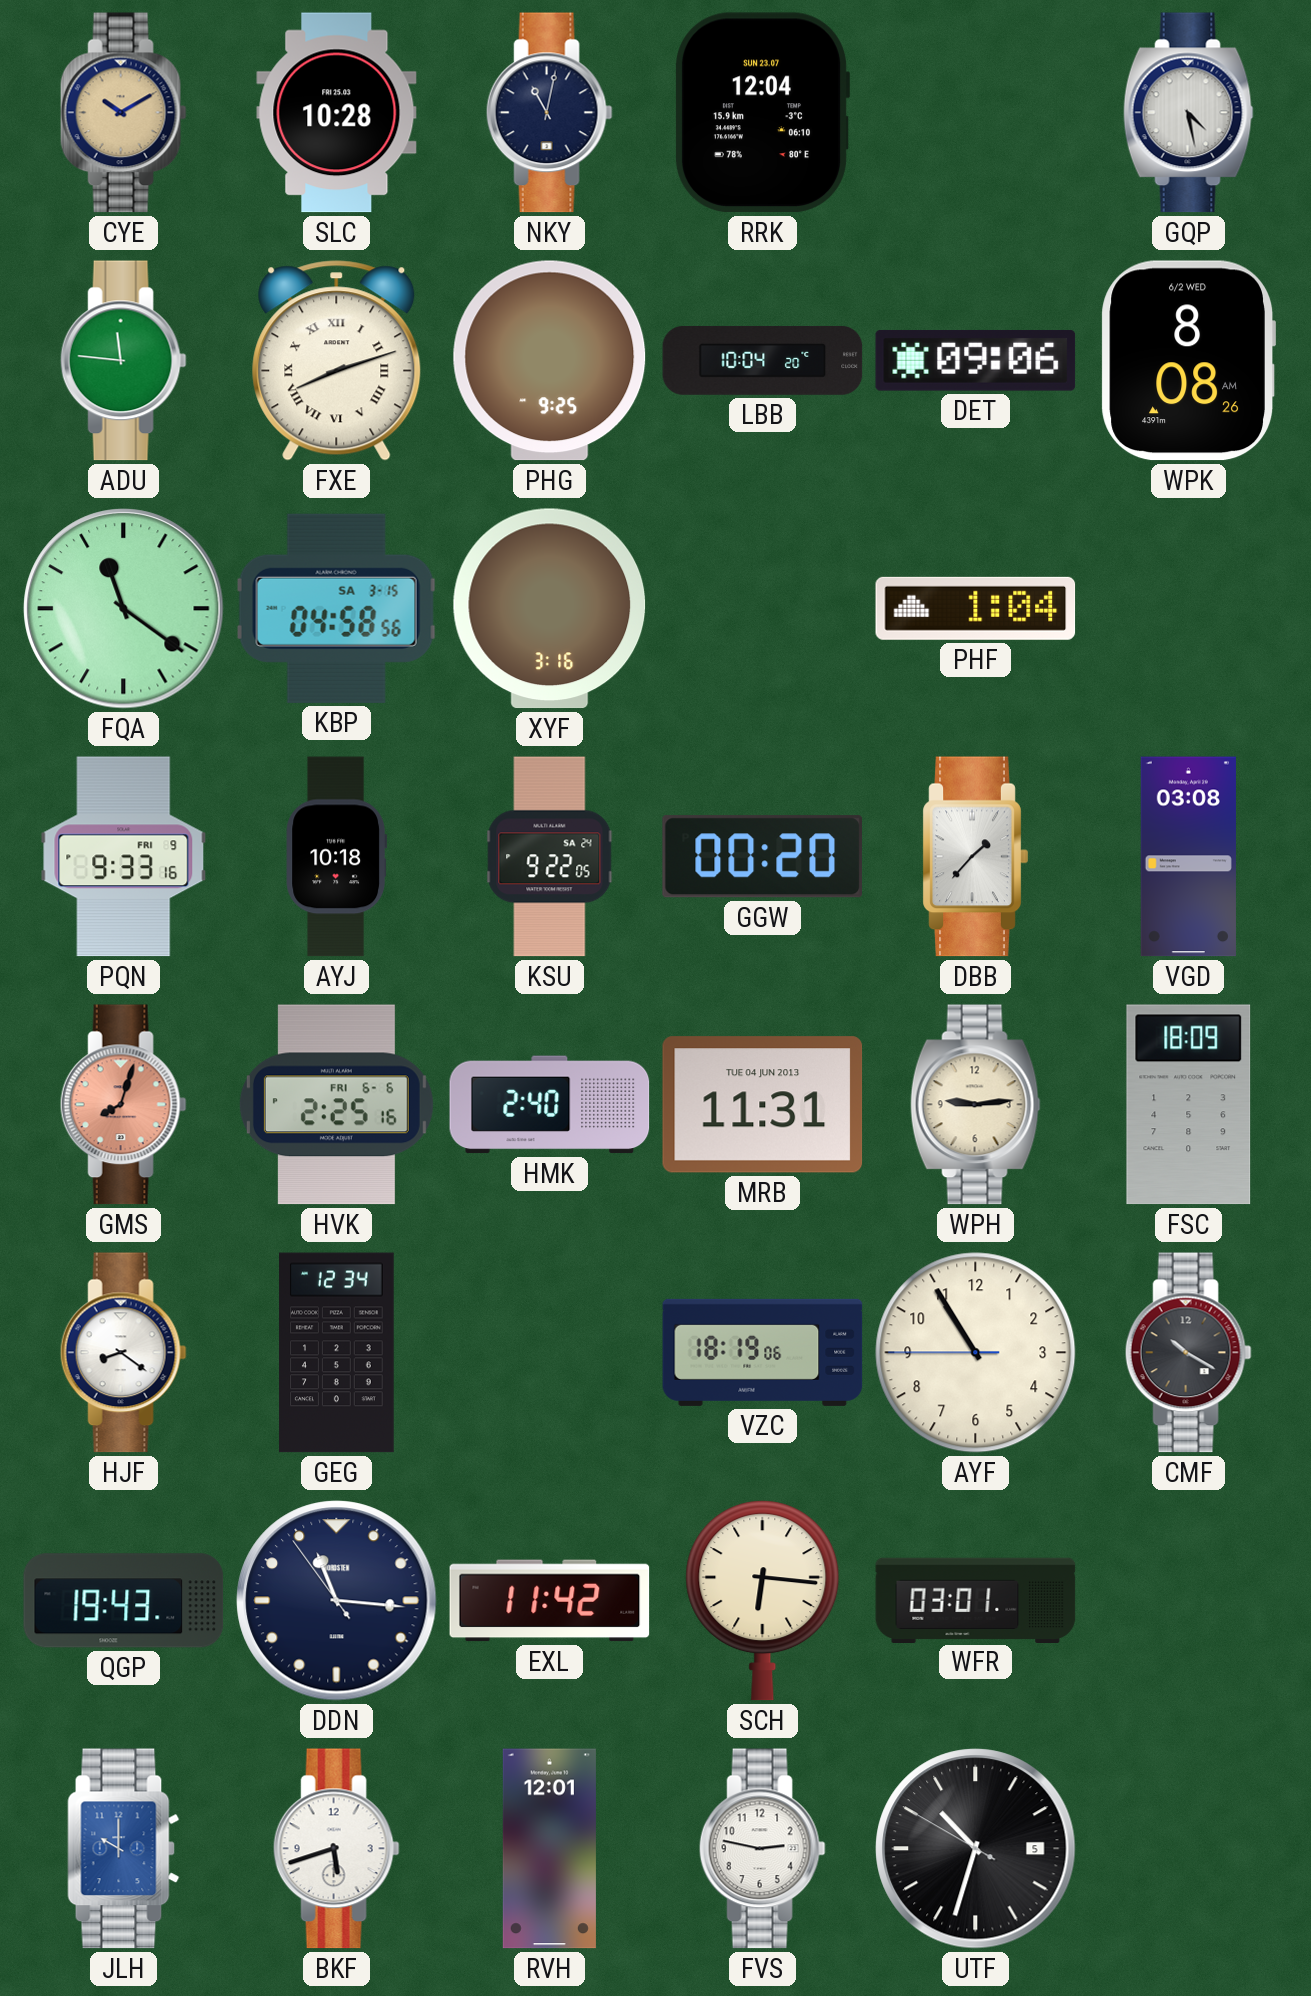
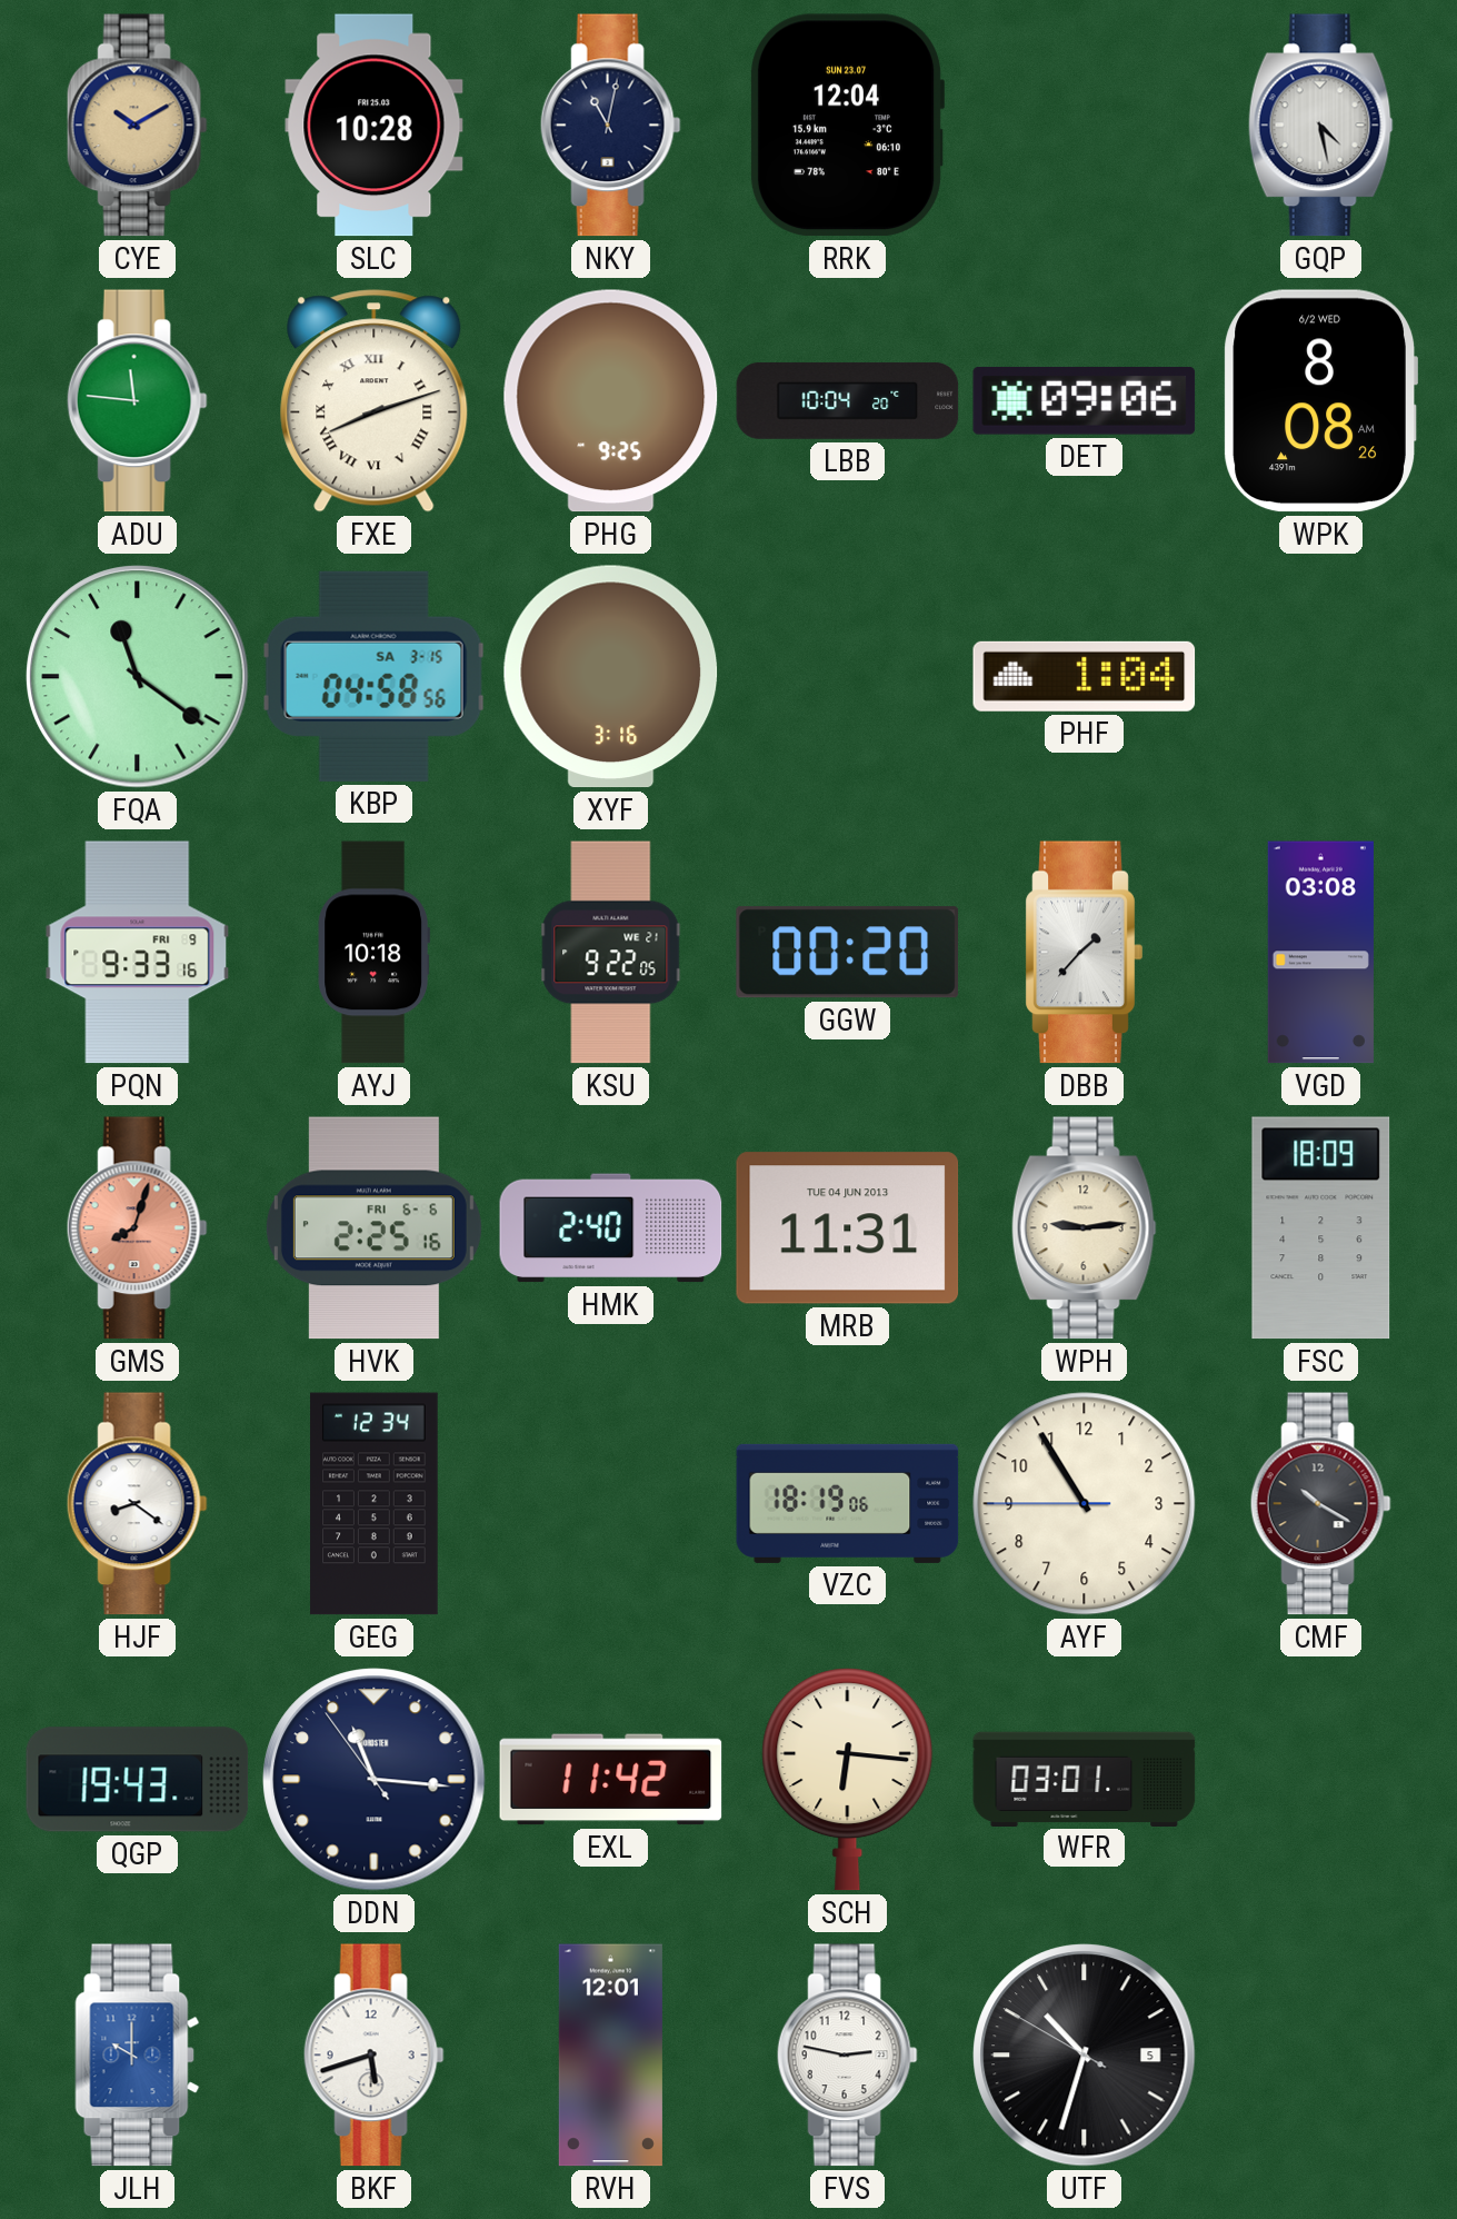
KSU date: SA 24 -> WE 21
